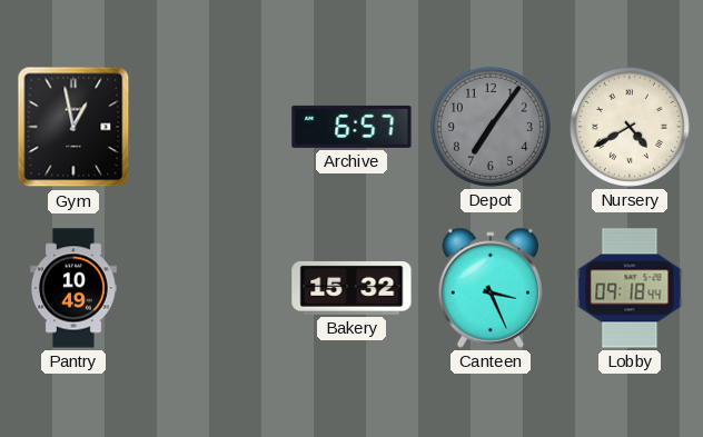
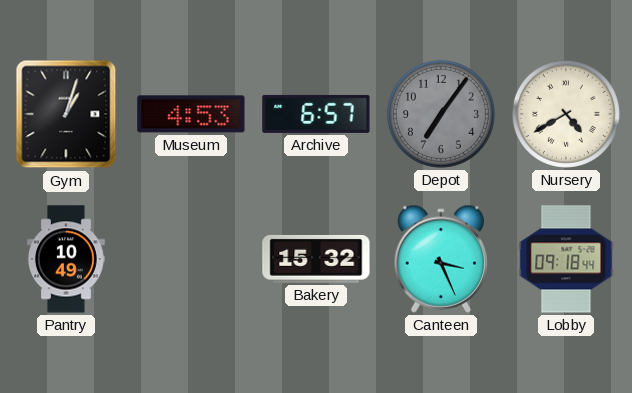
Gym: 12:58 -> 1:03
Museum: none -> 4:53
